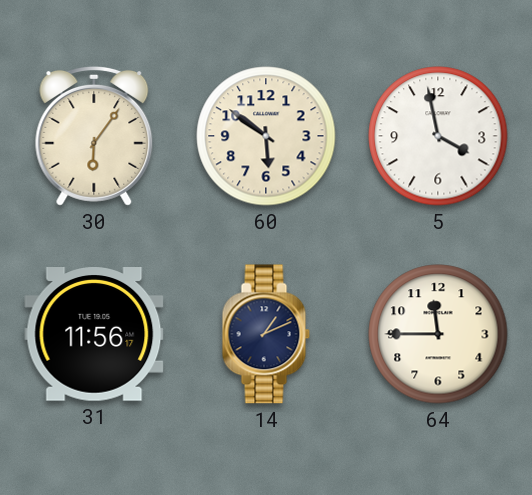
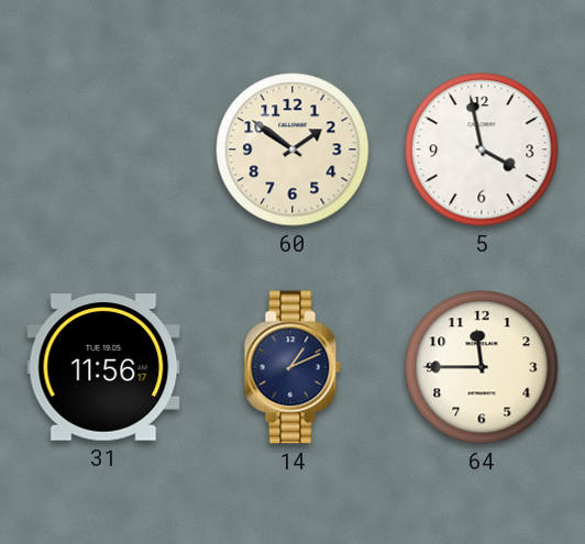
30: 6:06 -> none
60: 5:51 -> 1:51
